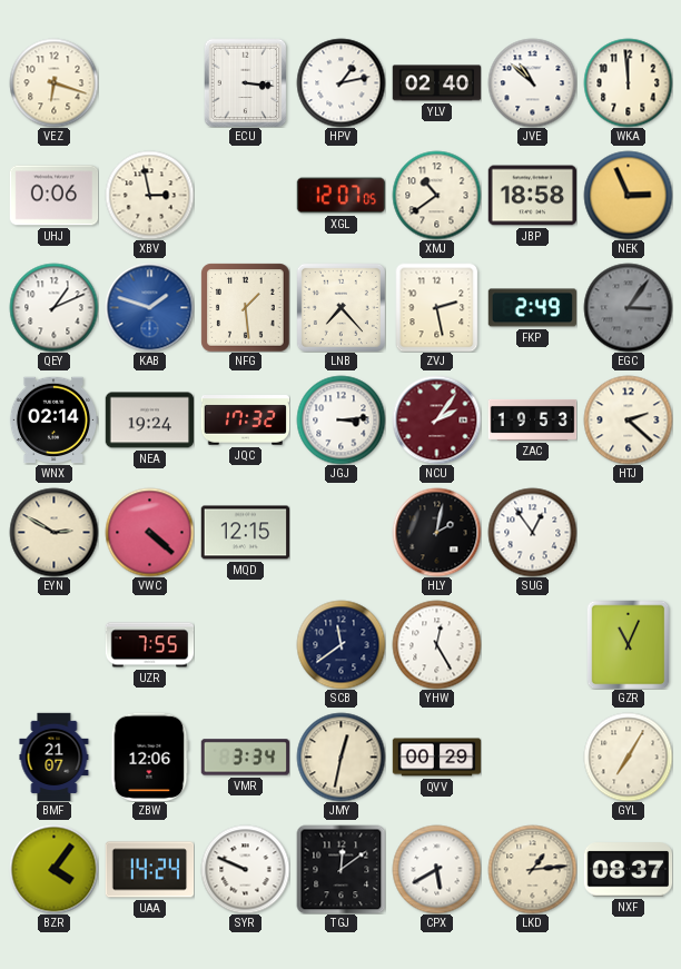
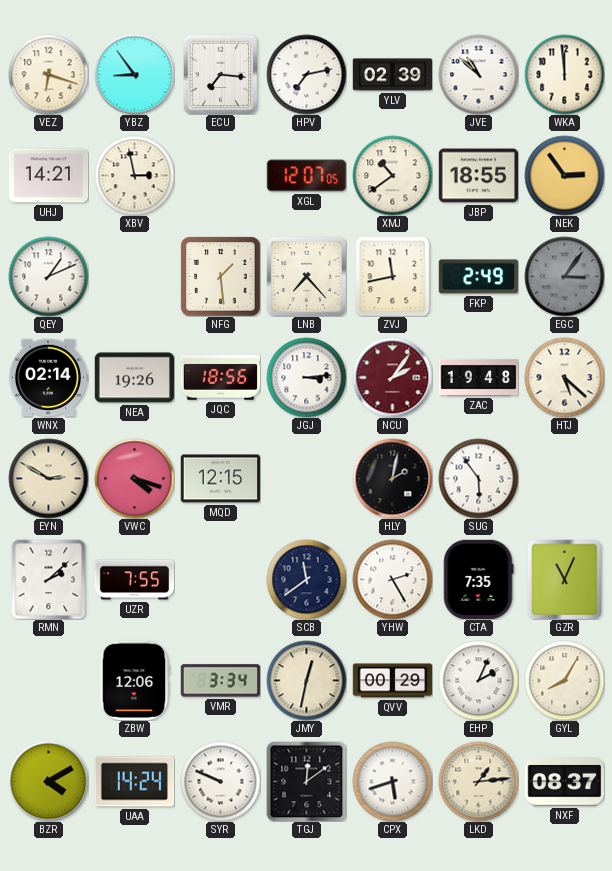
YBZ: none -> 8:54
ECU: 3:16 -> 7:16
HPV: 1:13 -> 7:13
YLV: 02:40 -> 02:39
UHJ: 0:06 -> 14:21
JBP: 18:58 -> 18:55
NEK: 2:56 -> 2:54
KAB: 1:48 -> none
ZVJ: 2:28 -> 11:43
NEA: 19:24 -> 19:26
JQC: 17:32 -> 18:56
ZAC: 19:53 -> 19:48
HTJ: 2:22 -> 5:22
VWC: 4:22 -> 4:18
SUG: 12:54 -> 5:54
RMN: none -> 2:08
YHW: 12:25 -> 2:25
CTA: none -> 7:35
BMF: 21:07 -> none
EHP: none -> 2:04
GYL: 7:05 -> 8:05
BZR: 4:06 -> 4:10
CPX: 5:40 -> 5:42
